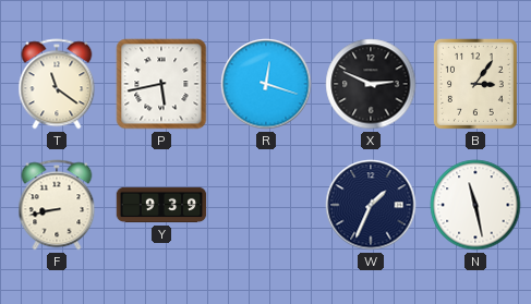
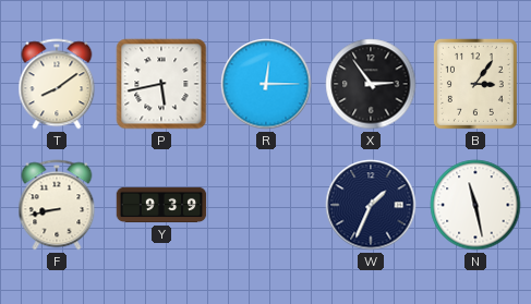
T: 11:21 -> 8:09
R: 12:18 -> 12:15
X: 2:49 -> 2:54
